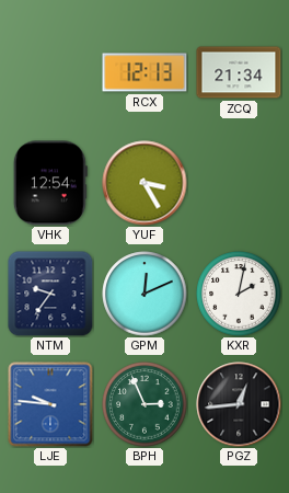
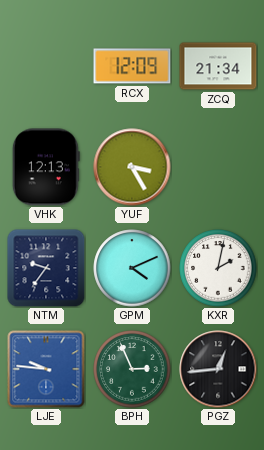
RCX: 12:13 -> 12:09
VHK: 12:54 -> 12:13
GPM: 12:11 -> 4:11
